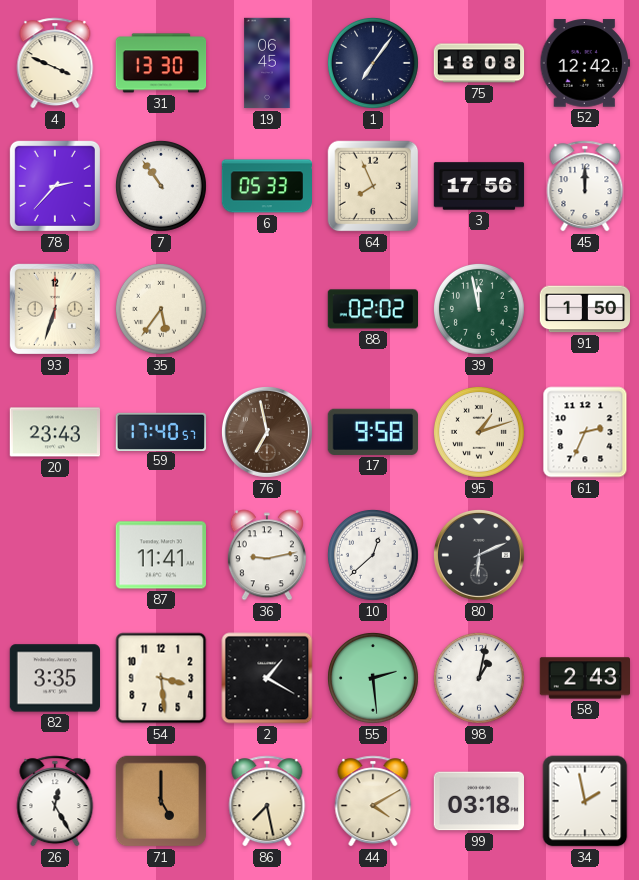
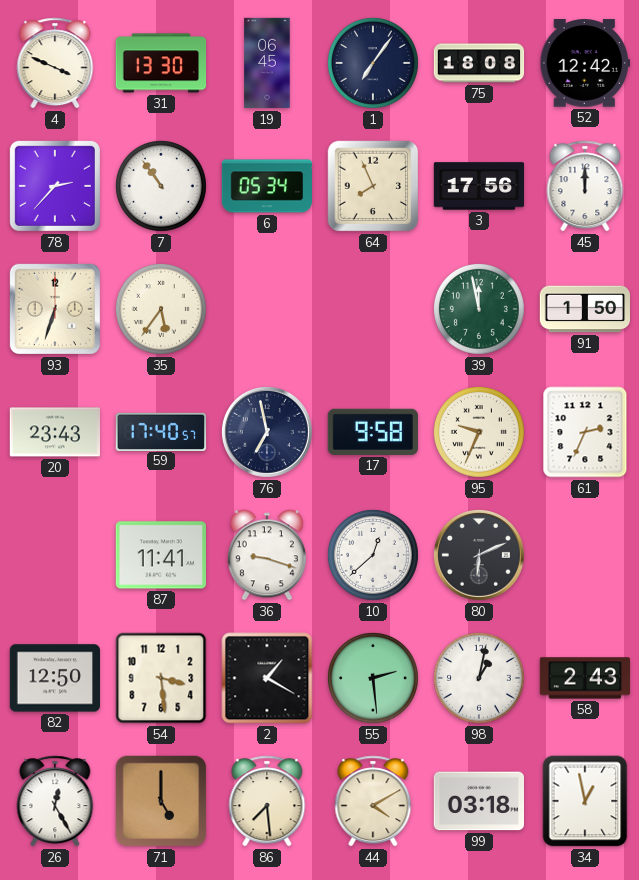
6: 05:33 -> 05:34
88: 02:02 -> none
76 dial: brown -> navy
95: 1:12 -> 9:34
36: 9:13 -> 9:18
82: 3:35 -> 12:50
86: 7:28 -> 7:29
34: 1:58 -> 12:58
